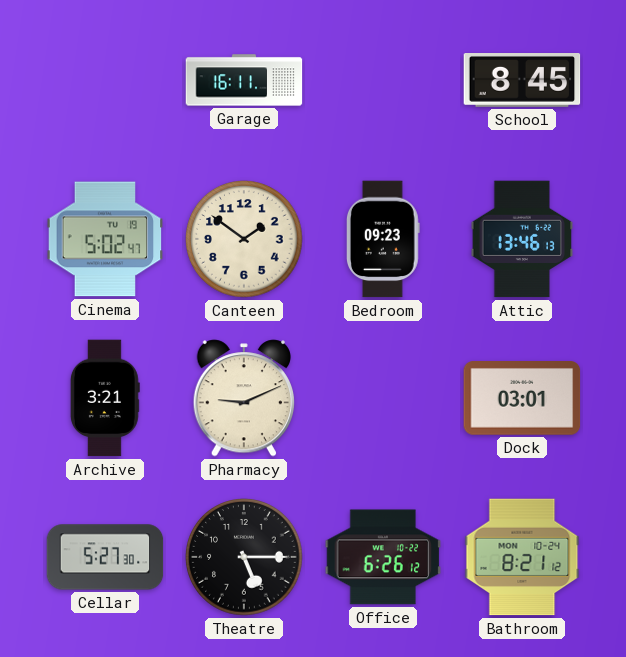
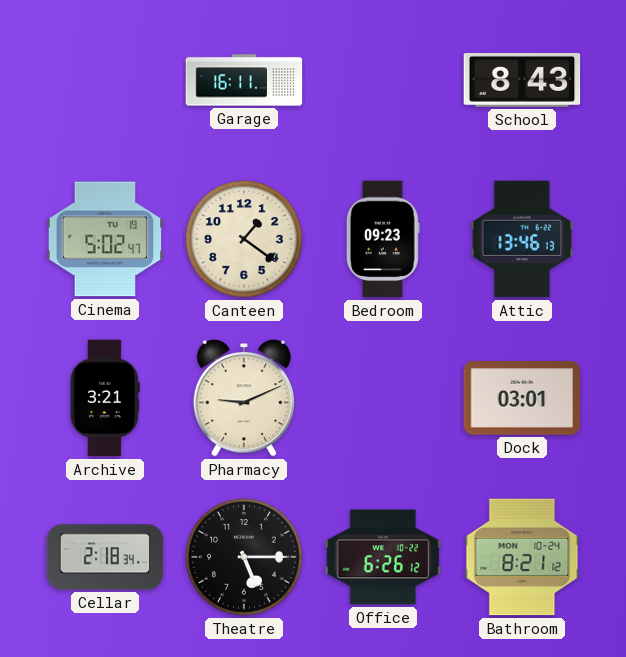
School: 8:45 -> 8:43
Canteen: 1:51 -> 1:21
Cellar: 5:27 -> 2:18
